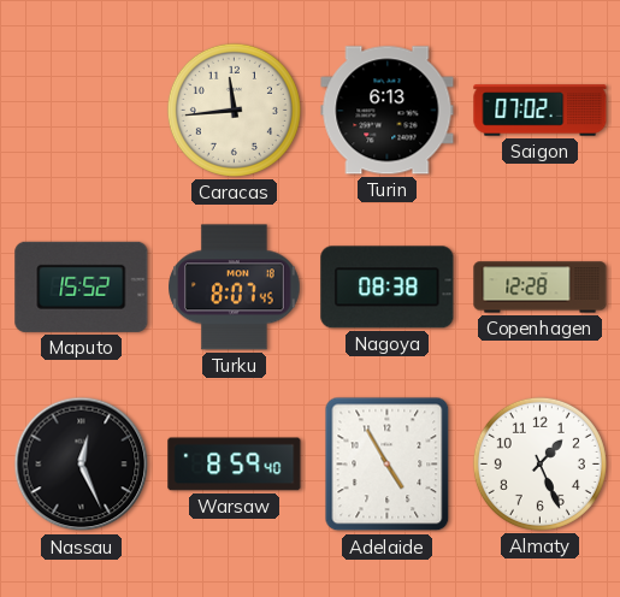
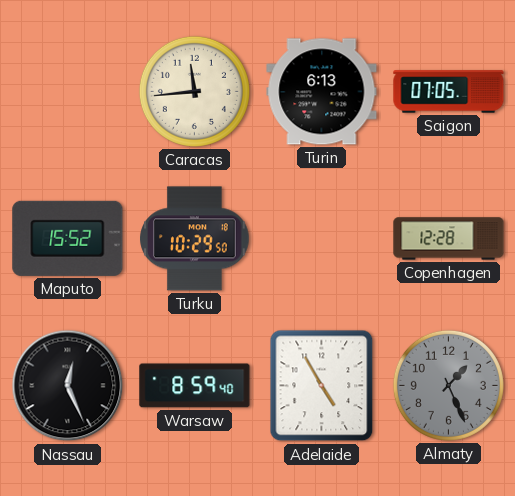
Saigon: 07:02 -> 07:05
Turku: 8:07 -> 10:29
Nagoya: 08:38 -> none
Almaty dial: white -> grey
